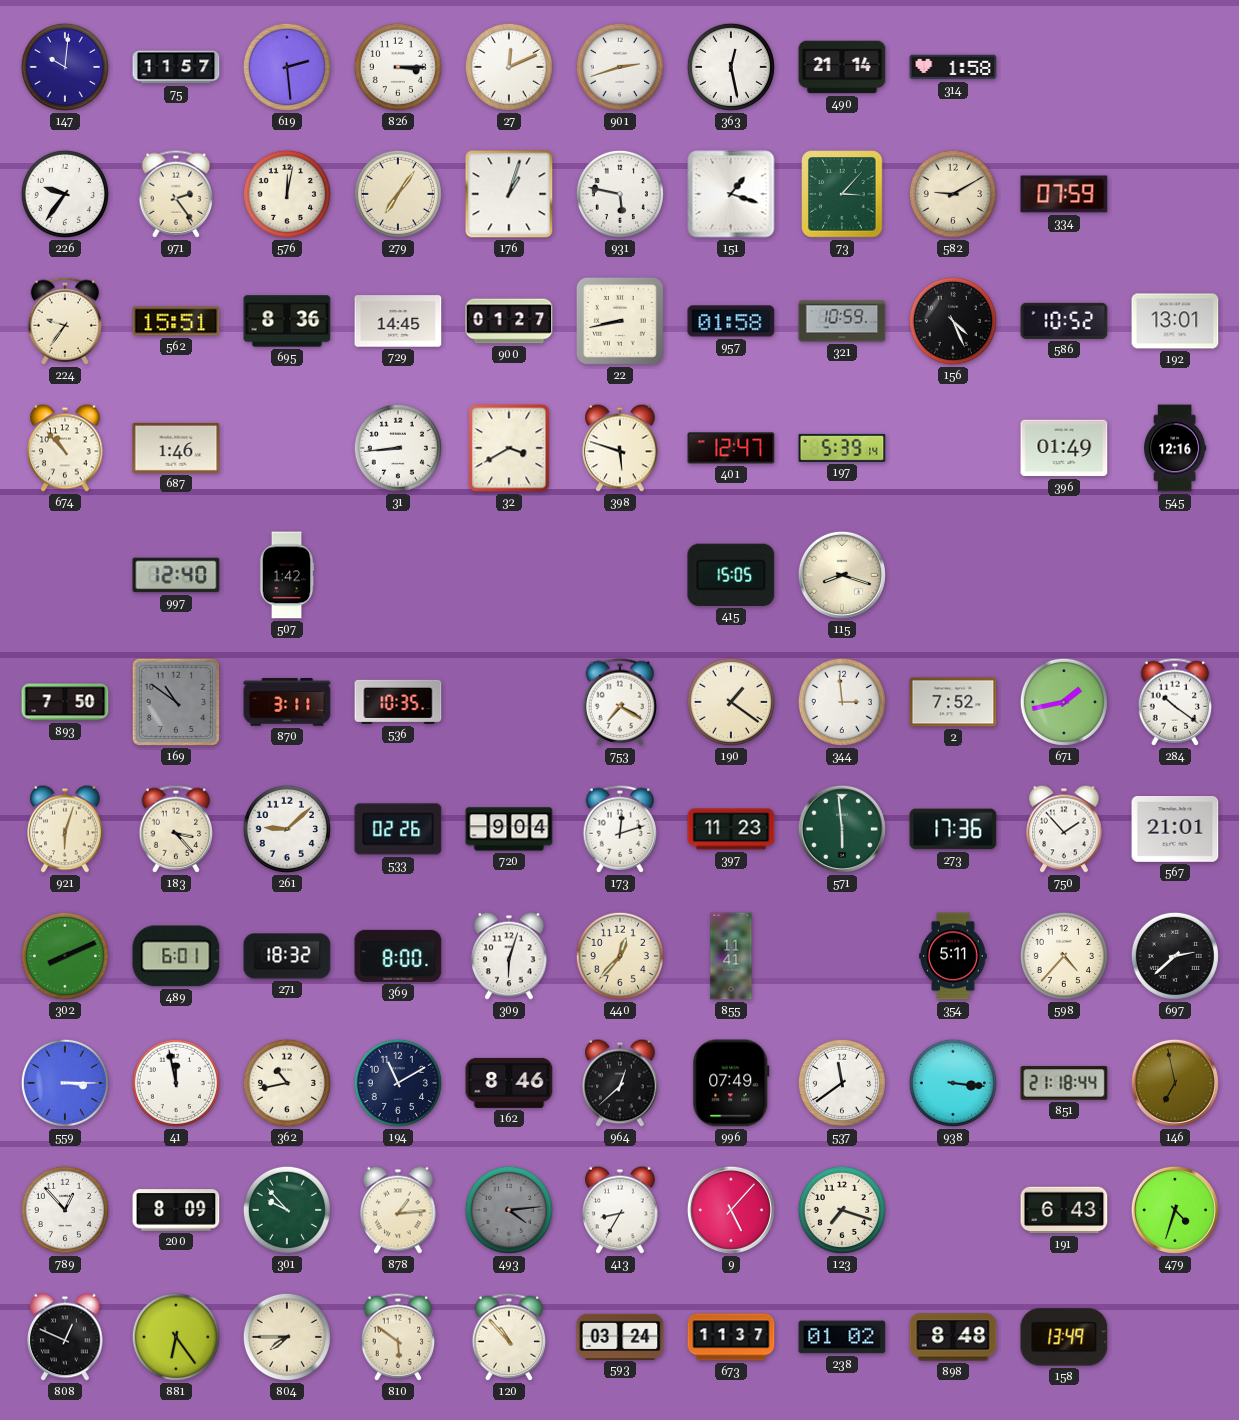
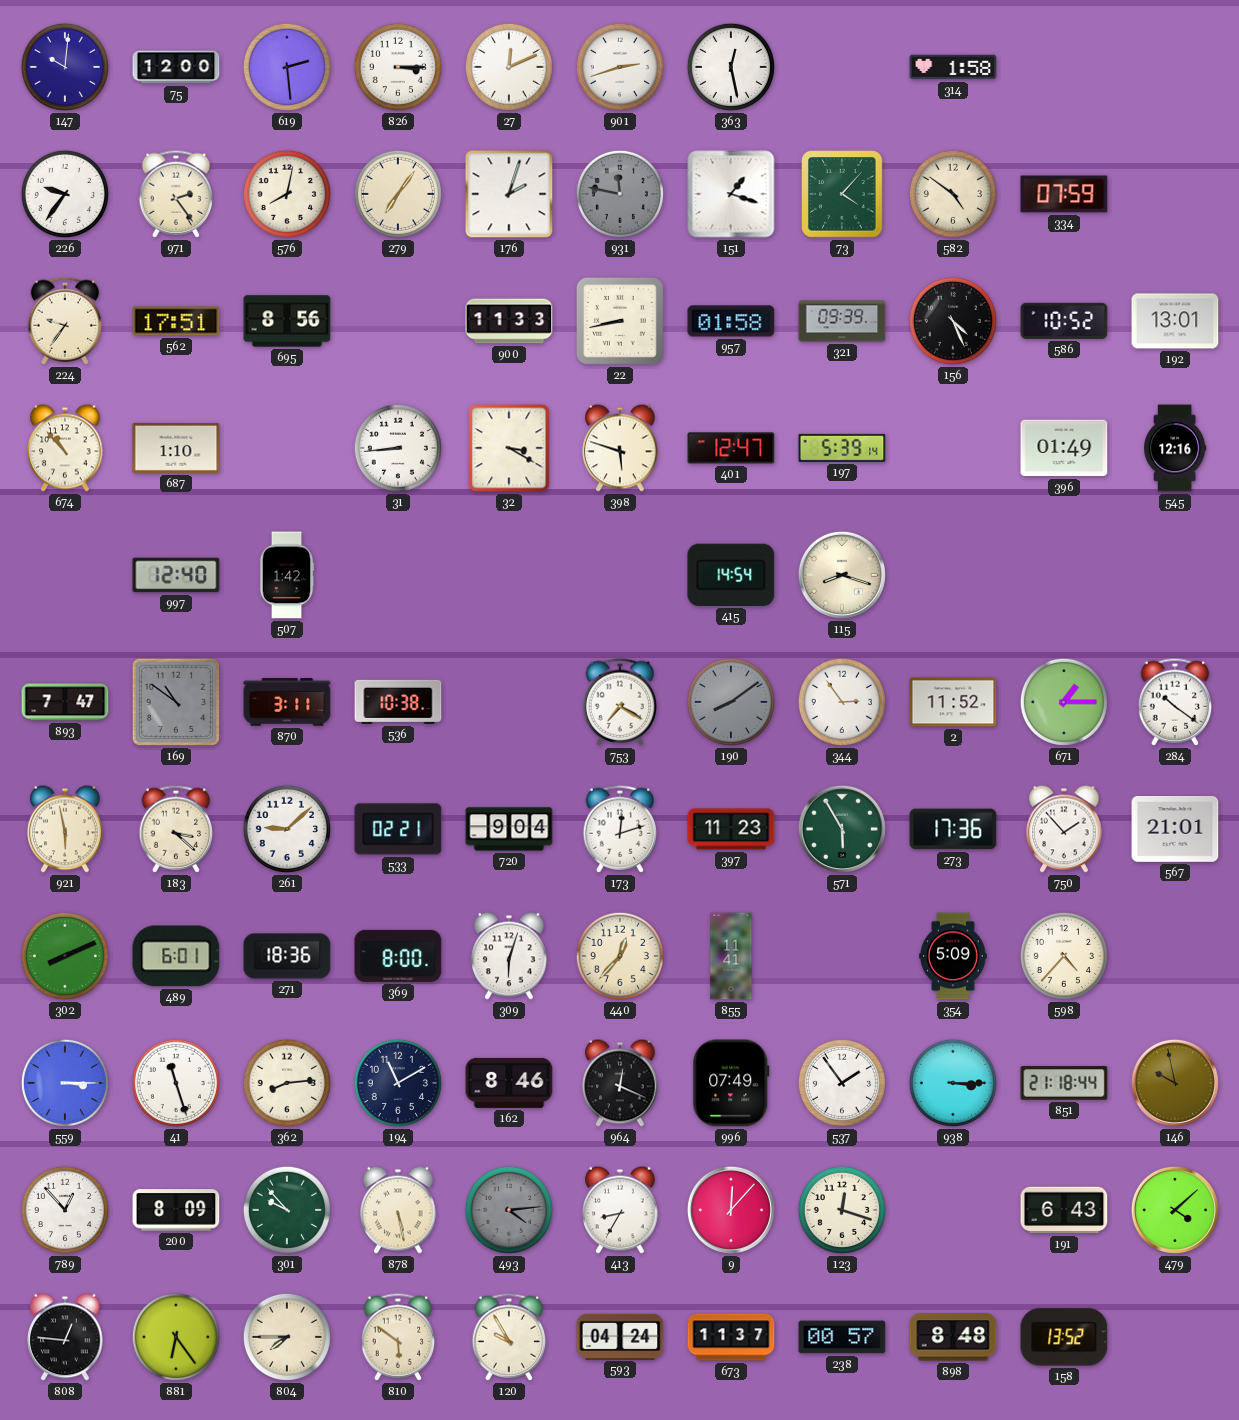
75: 11:57 -> 12:00
490: 21:14 -> none
576: 12:02 -> 8:02
176: 1:03 -> 2:03
931: 5:47 -> 11:47
931 dial: white -> grey
73: 3:07 -> 4:07
582: 9:10 -> 4:51
562: 15:51 -> 17:51
695: 8:36 -> 8:56
729: 14:45 -> none
900: 01:27 -> 11:33
321: 10:59 -> 09:39
687: 1:46 -> 1:10
32: 3:40 -> 3:20
415: 15:05 -> 14:54
893: 7:50 -> 7:47
536: 10:35 -> 10:38
190: 1:21 -> 8:09
190 dial: cream -> grey
344: 2:59 -> 2:54
2: 7:52 -> 11:52
671: 1:43 -> 1:15
921: 6:03 -> 5:58
183: 3:23 -> 3:22
533: 02:26 -> 02:21
571: 5:59 -> 5:55
271: 18:32 -> 18:36
354: 5:11 -> 5:09
697: 2:38 -> none
41: 11:58 -> 11:27
362: 10:43 -> 8:14
964: 12:38 -> 12:19
537: 11:39 -> 1:54
938: 3:16 -> 3:15
146: 6:58 -> 9:58
878: 1:14 -> 5:28
9: 5:07 -> 12:07
123: 7:18 -> 12:18
479: 4:33 -> 4:08
808: 12:49 -> 12:46
120: 10:53 -> 9:55
593: 03:24 -> 04:24
238: 01:02 -> 00:57
158: 13:49 -> 13:52
